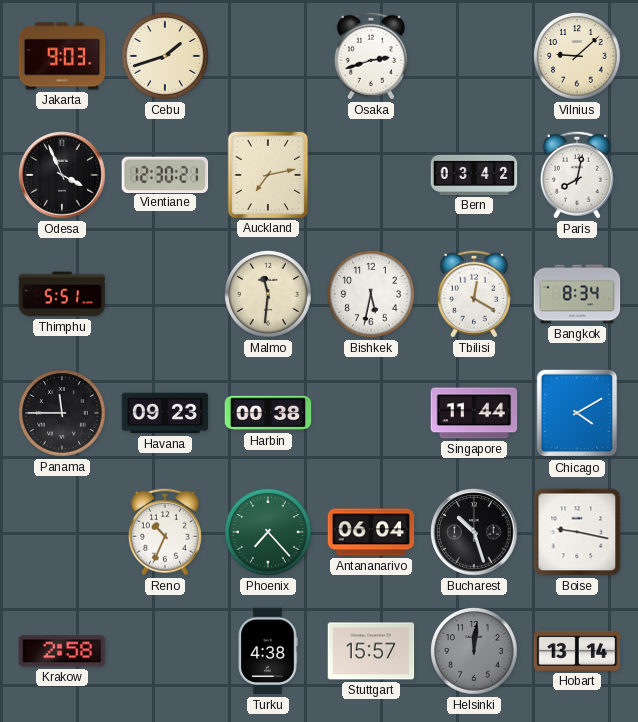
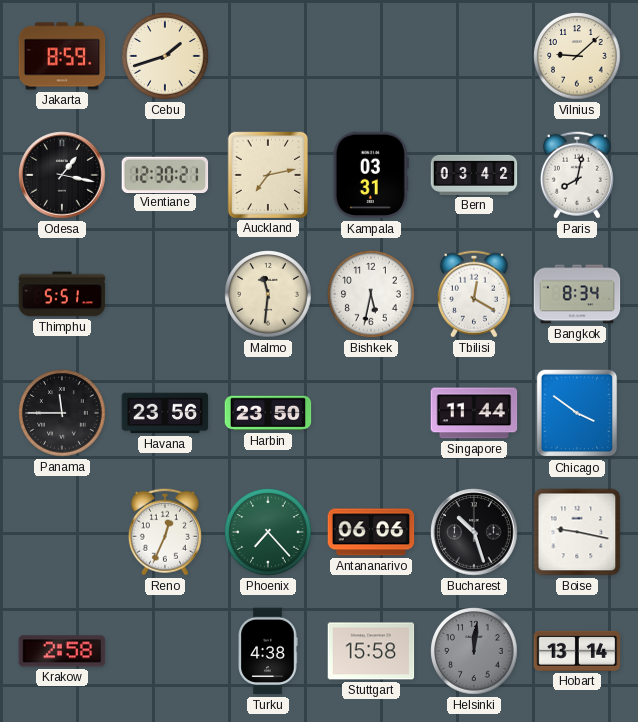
Jakarta: 9:03 -> 8:59
Osaka: 2:42 -> none
Odesa: 3:56 -> 1:17
Kampala: none -> 03:31
Havana: 09:23 -> 23:56
Harbin: 00:38 -> 23:50
Chicago: 4:10 -> 3:51
Reno: 10:34 -> 12:34
Antananarivo: 06:04 -> 06:06
Stuttgart: 15:57 -> 15:58
